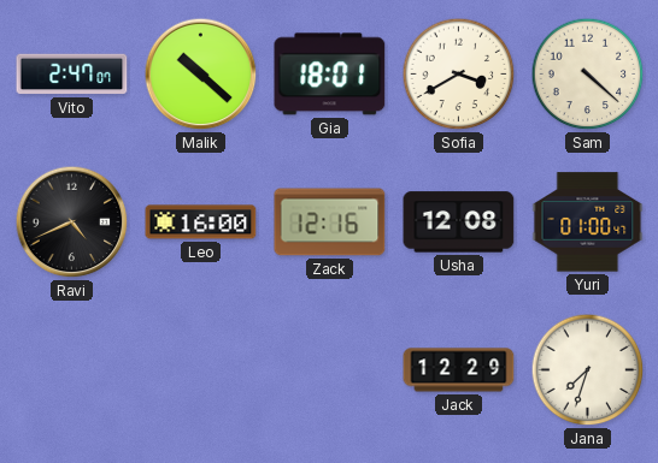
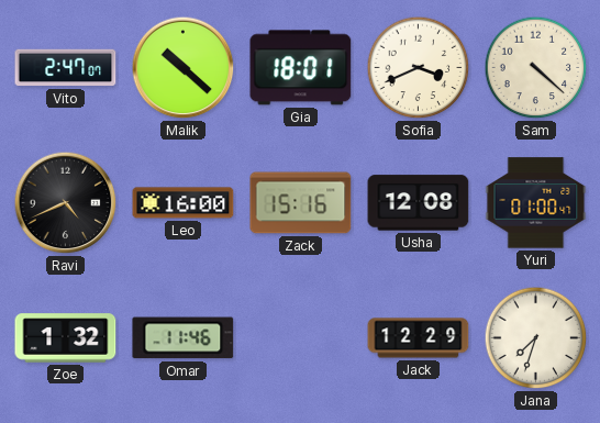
Sofia: 3:40 -> 3:41
Zack: 12:16 -> 15:16
Zoe: none -> 1:32
Omar: none -> 11:46
